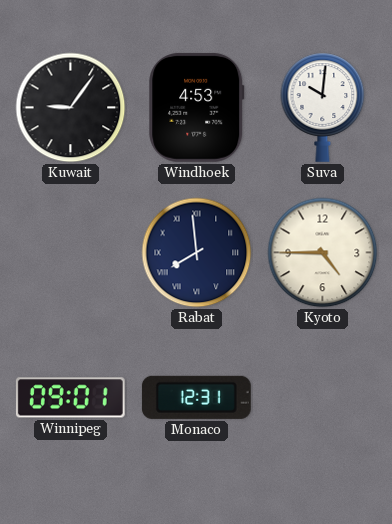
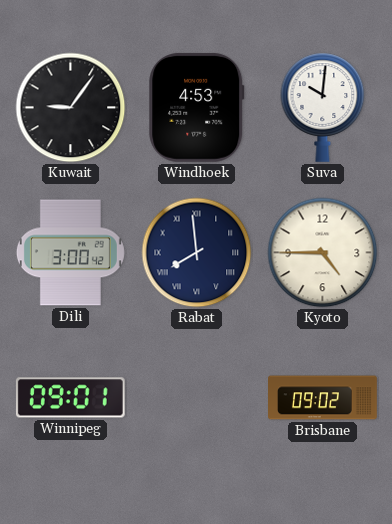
Dili: none -> 3:00
Monaco: 12:31 -> none
Brisbane: none -> 09:02
